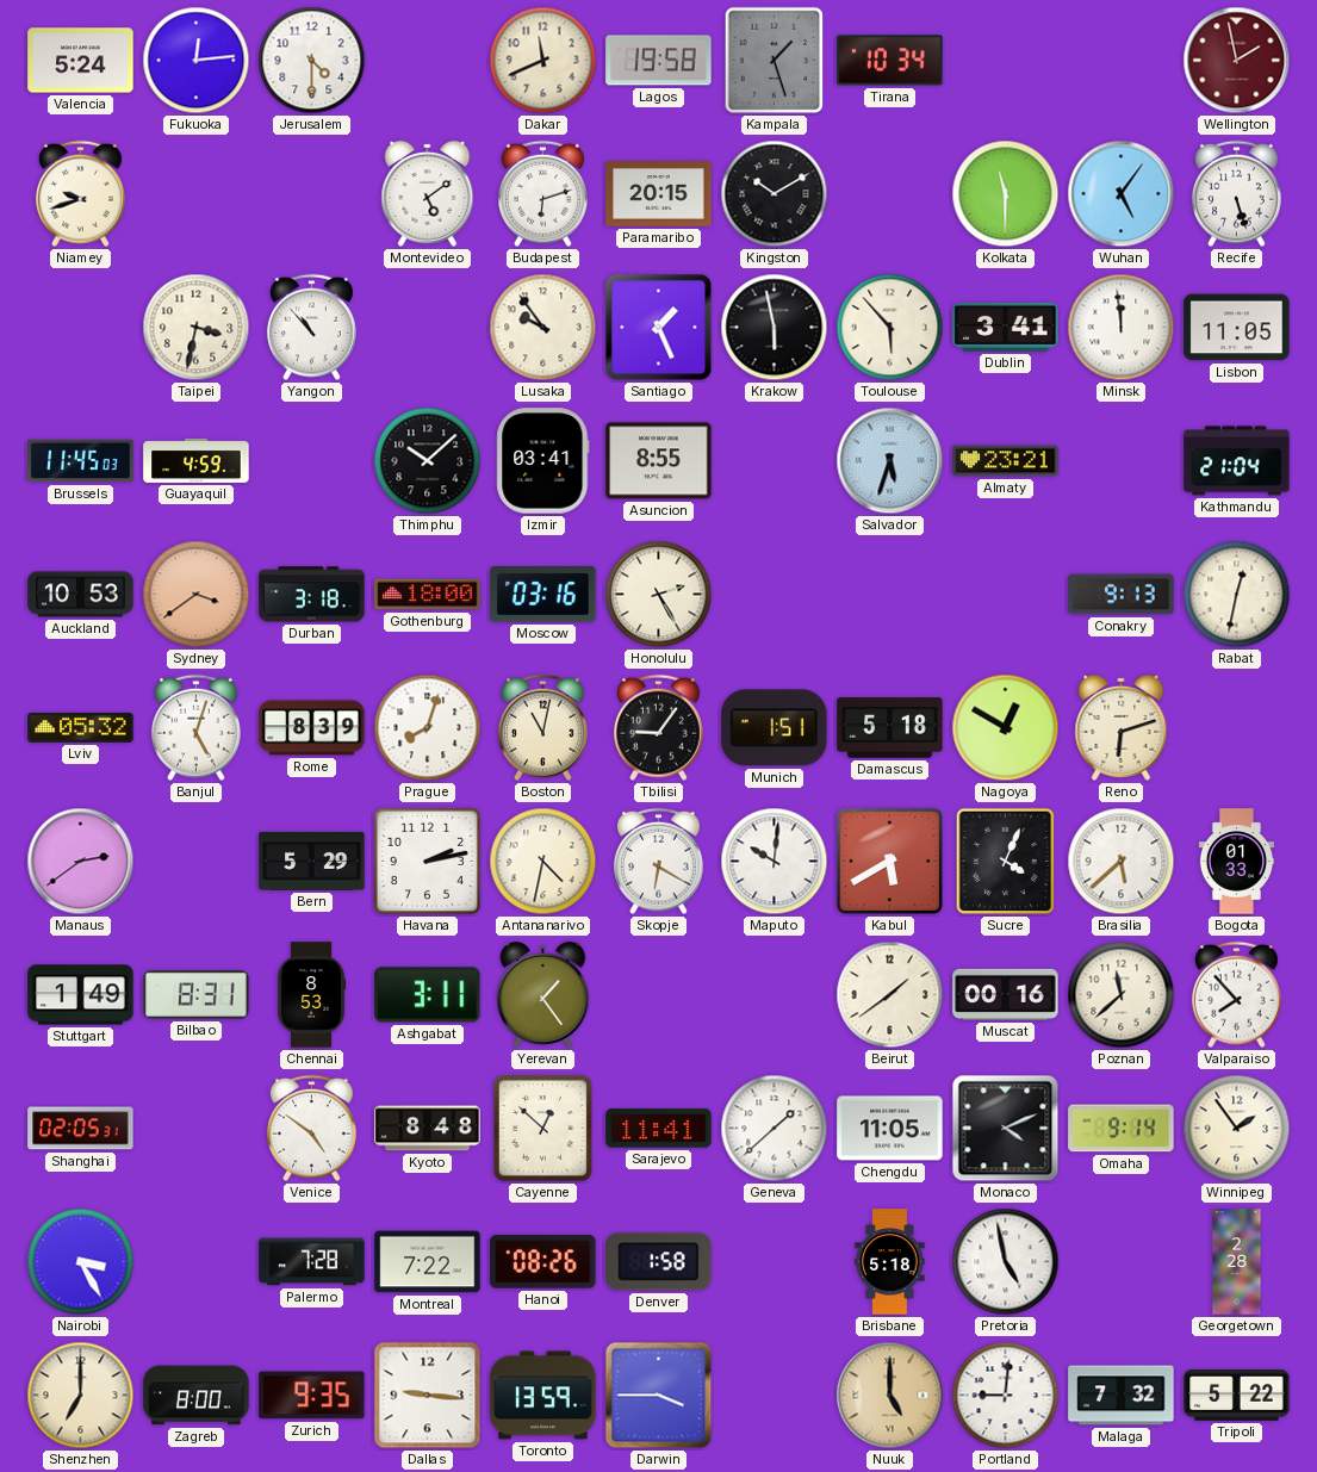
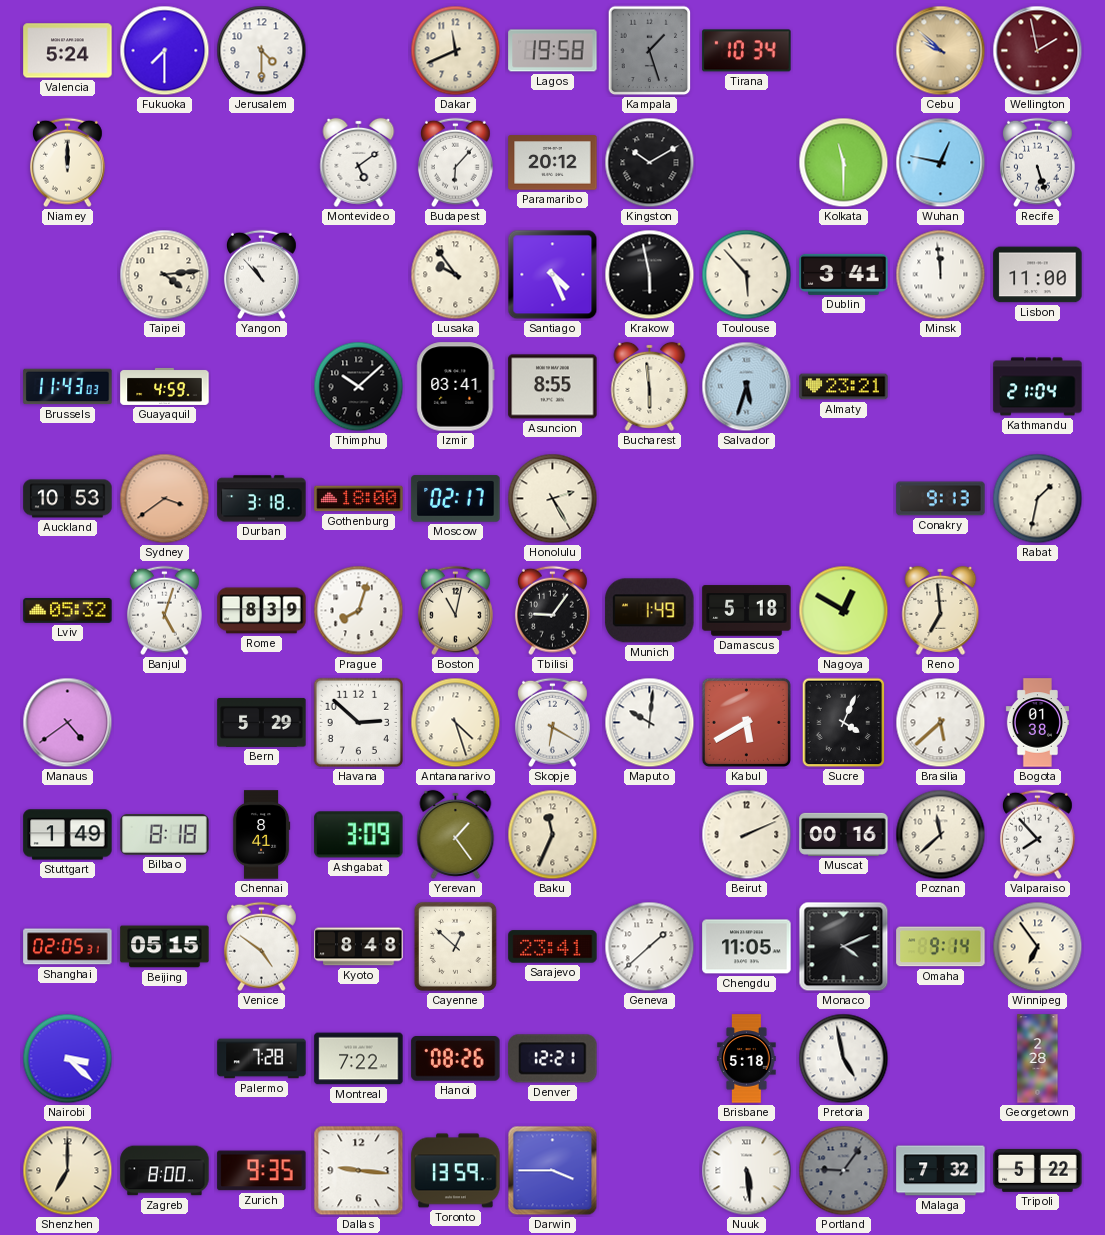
Fukuoka: 12:14 -> 7:30
Cebu: none -> 9:52
Niamey: 9:42 -> 12:00
Budapest: 6:12 -> 6:07
Paramaribo: 20:15 -> 20:12
Wuhan: 5:06 -> 12:47
Taipei: 3:32 -> 4:14
Santiago: 1:26 -> 4:26
Lisbon: 11:05 -> 11:00
Brussels: 11:45 -> 11:43
Bucharest: none -> 5:59
Moscow: 03:16 -> 02:17
Rabat: 12:32 -> 1:32
Munich: 1:51 -> 1:49
Reno: 6:12 -> 6:59
Manaus: 2:39 -> 4:39
Havana: 2:13 -> 2:52
Antananarivo: 4:32 -> 4:27
Bogota: 01:33 -> 01:38
Bilbao: 8:31 -> 8:18
Chennai: 8:53 -> 8:41
Ashgabat: 3:11 -> 3:09
Baku: none -> 11:34
Beirut: 1:39 -> 2:11
Beijing: none -> 05:15
Sarajevo: 11:41 -> 23:41
Winnipeg: 1:54 -> 6:54
Nairobi: 3:25 -> 3:22
Denver: 1:58 -> 12:21
Nuuk: 5:00 -> 5:29
Nuuk dial: champagne -> white
Portland: 9:01 -> 9:06
Portland dial: white -> grey
